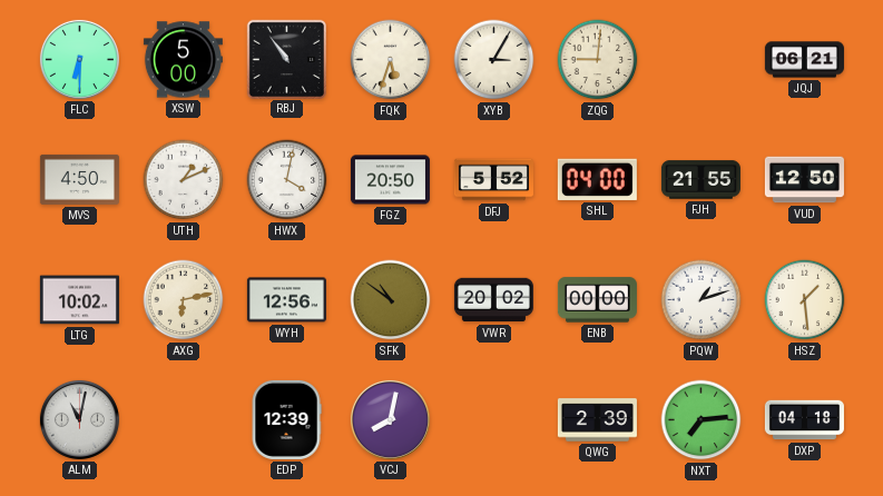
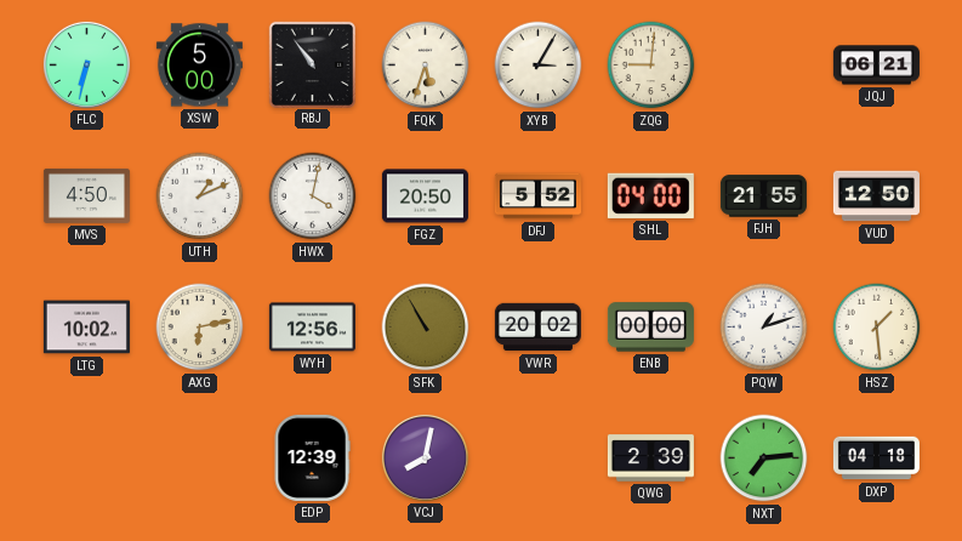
FLC: 6:30 -> 6:32
SFK: 10:51 -> 10:55
ALM: 11:02 -> none
